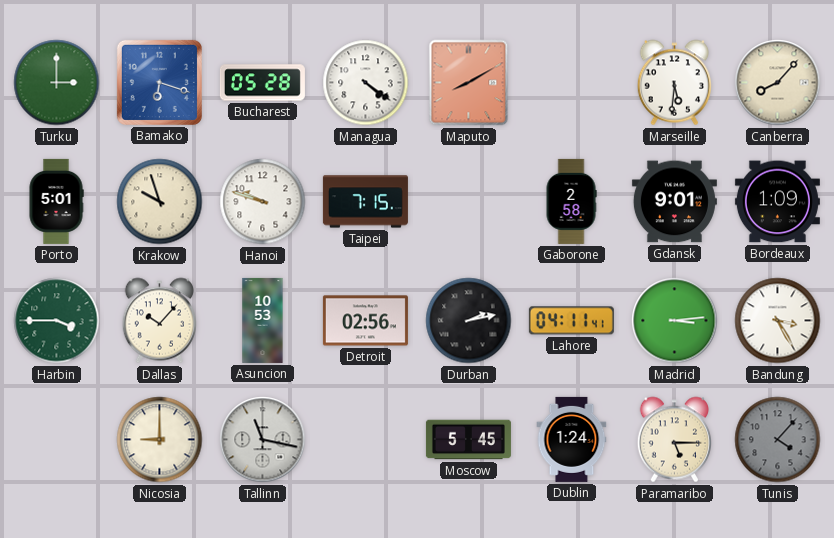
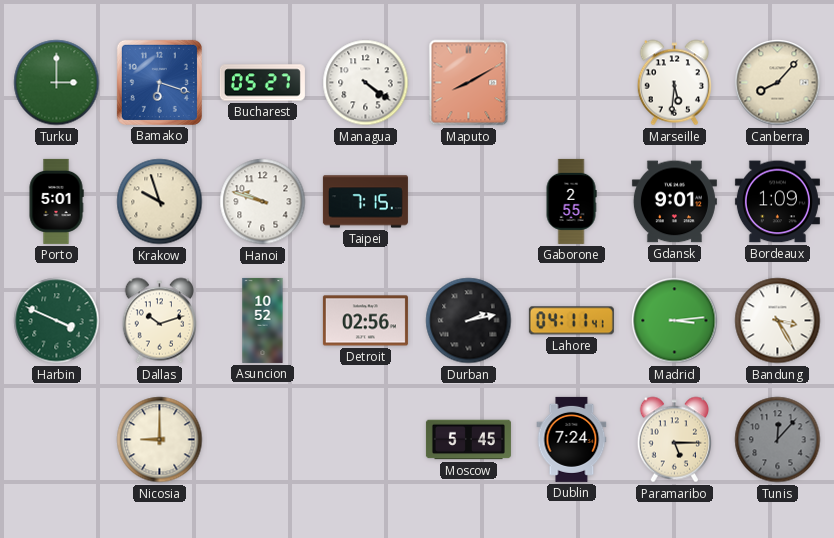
Bucharest: 05:28 -> 05:27
Gaborone: 2:58 -> 2:55
Harbin: 3:45 -> 3:49
Dallas: 10:07 -> 10:12
Asuncion: 10:53 -> 10:52
Tallinn: 11:17 -> none
Dublin: 1:24 -> 7:24
Tunis: 4:07 -> 12:07
